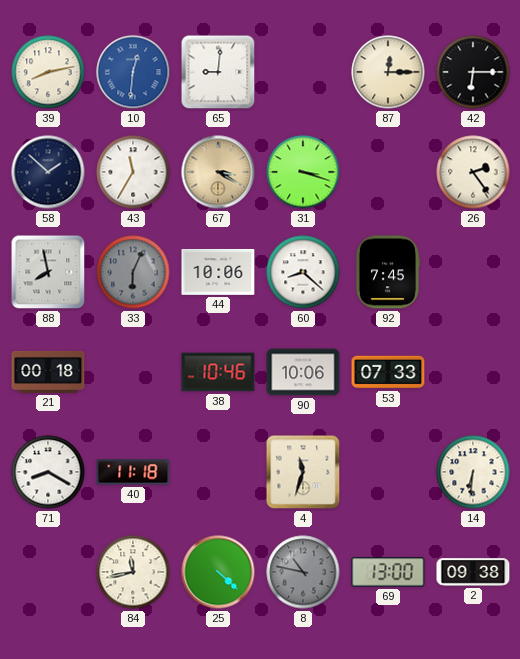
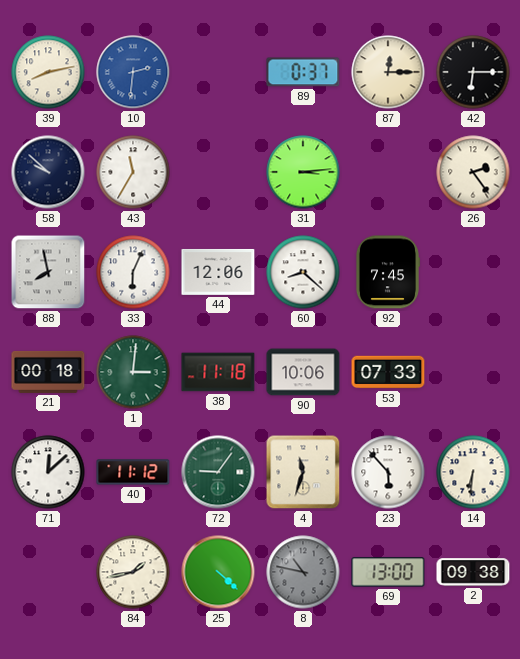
10: 12:31 -> 2:31
65: 9:01 -> none
89: none -> 0:37
58: 1:52 -> 9:52
67: 3:20 -> none
31: 3:18 -> 3:14
33 dial: grey -> white
44: 10:06 -> 12:06
1: none -> 3:01
38: 10:46 -> 11:18
71: 8:20 -> 12:08
40: 11:18 -> 11:12
72: none -> 9:06
23: none -> 5:53
84: 11:43 -> 1:43
